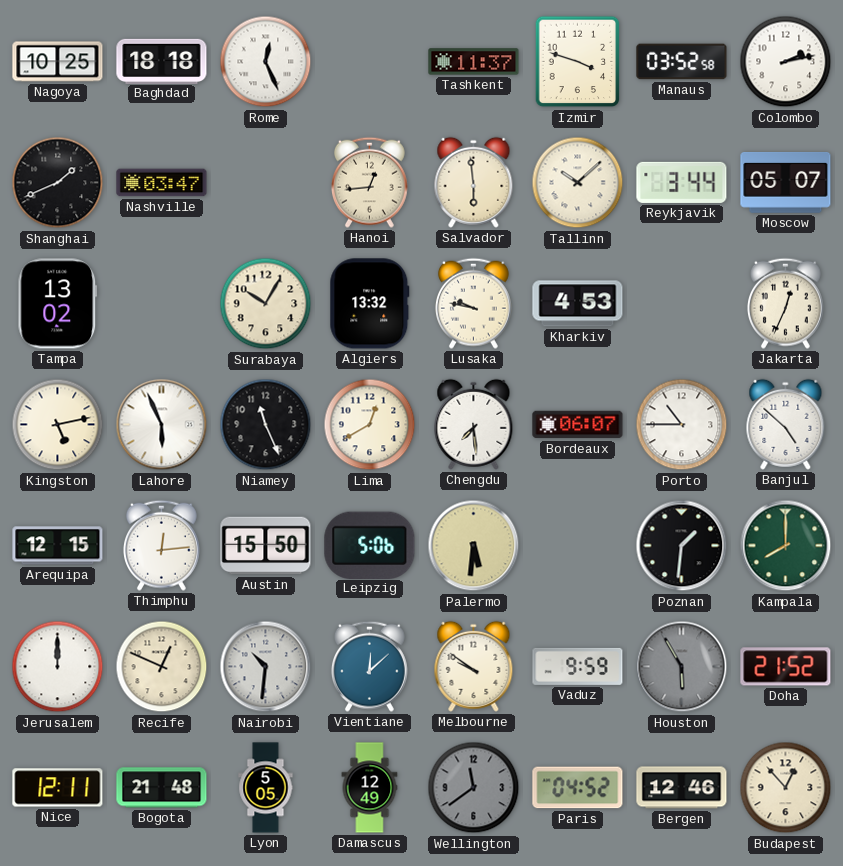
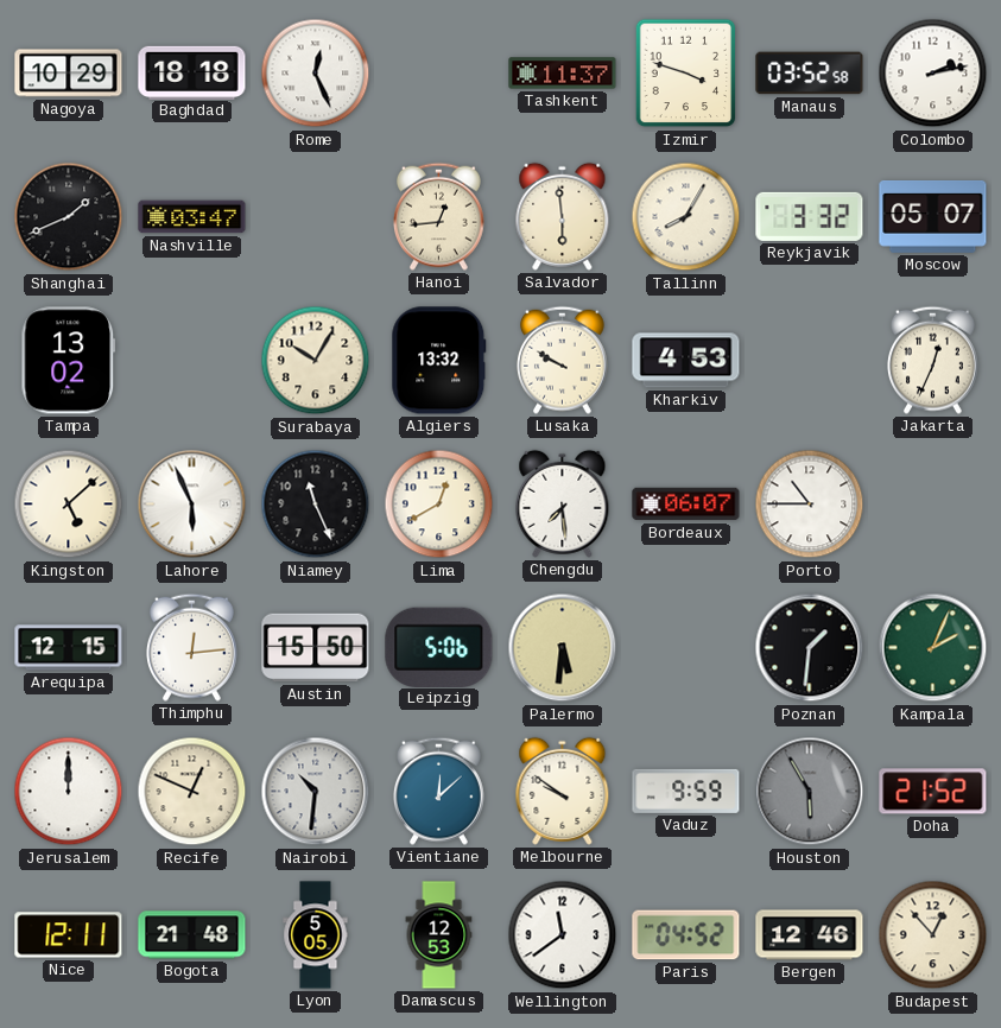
Nagoya: 10:25 -> 10:29
Tallinn: 10:08 -> 8:05
Reykjavik: 3:44 -> 3:32
Lusaka: 9:47 -> 9:50
Kingston: 5:13 -> 5:08
Banjul: 4:52 -> none
Kampala: 8:00 -> 2:04
Damascus: 12:49 -> 12:53
Wellington dial: grey -> white
